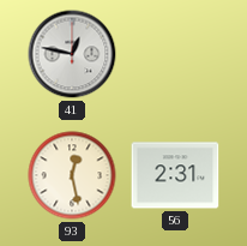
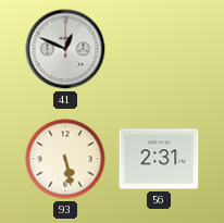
41: 12:47 -> 12:49
93: 12:28 -> 5:28
